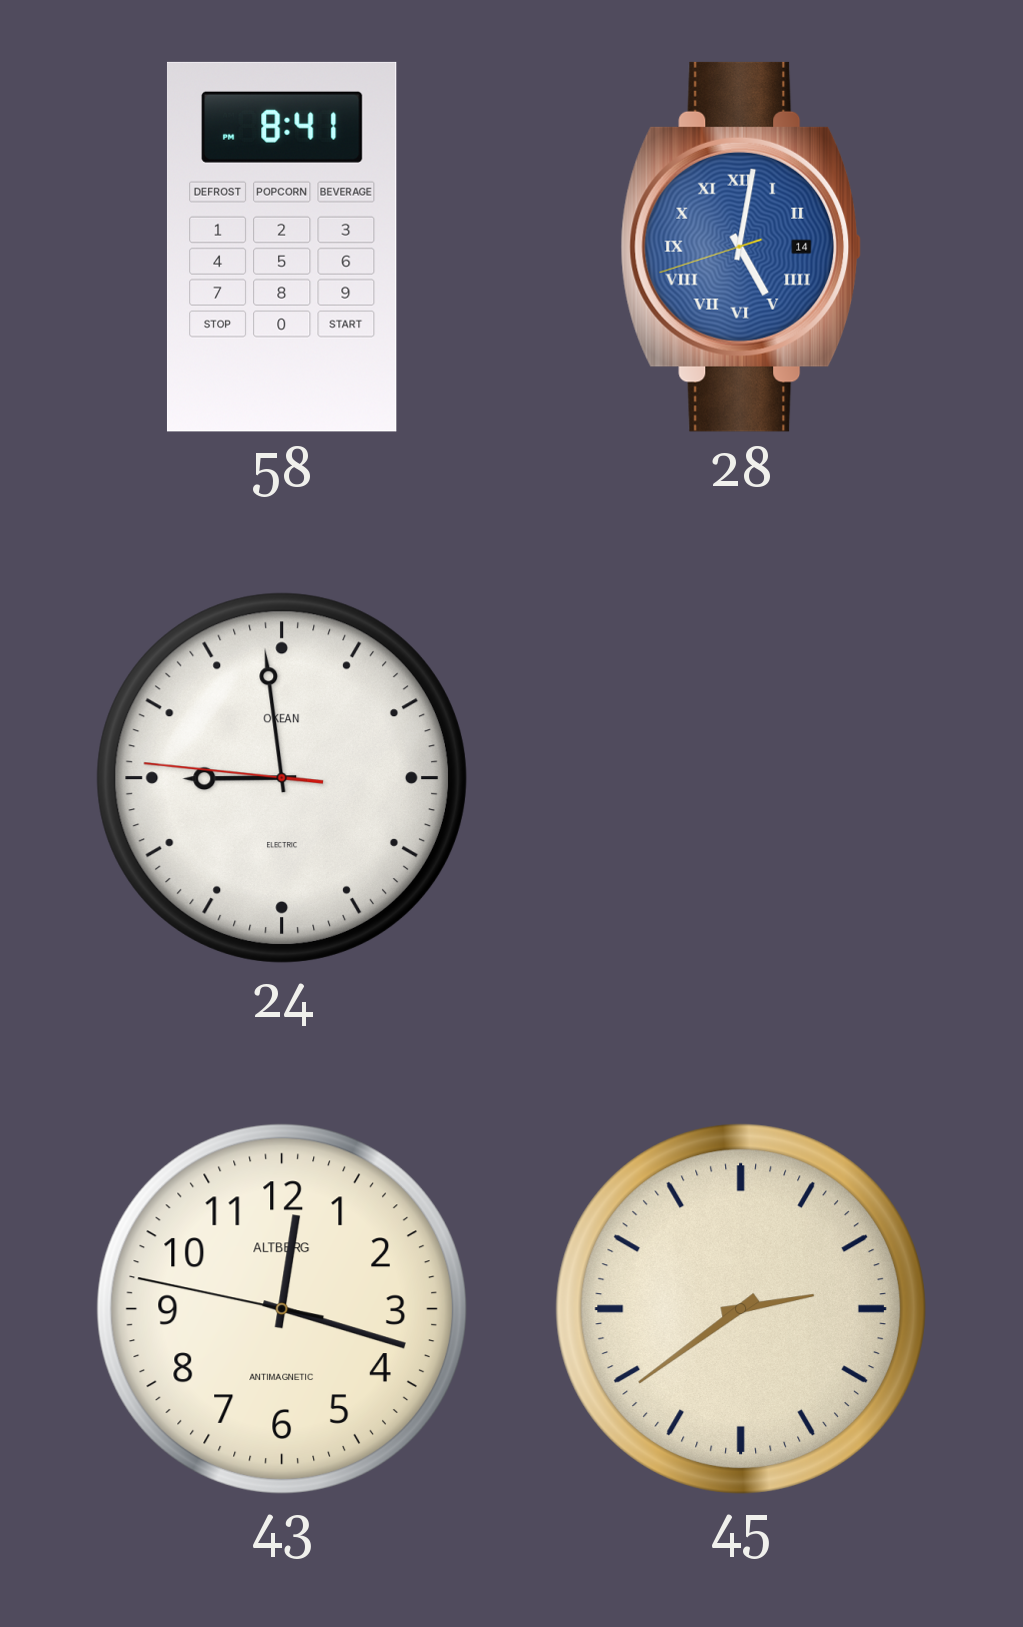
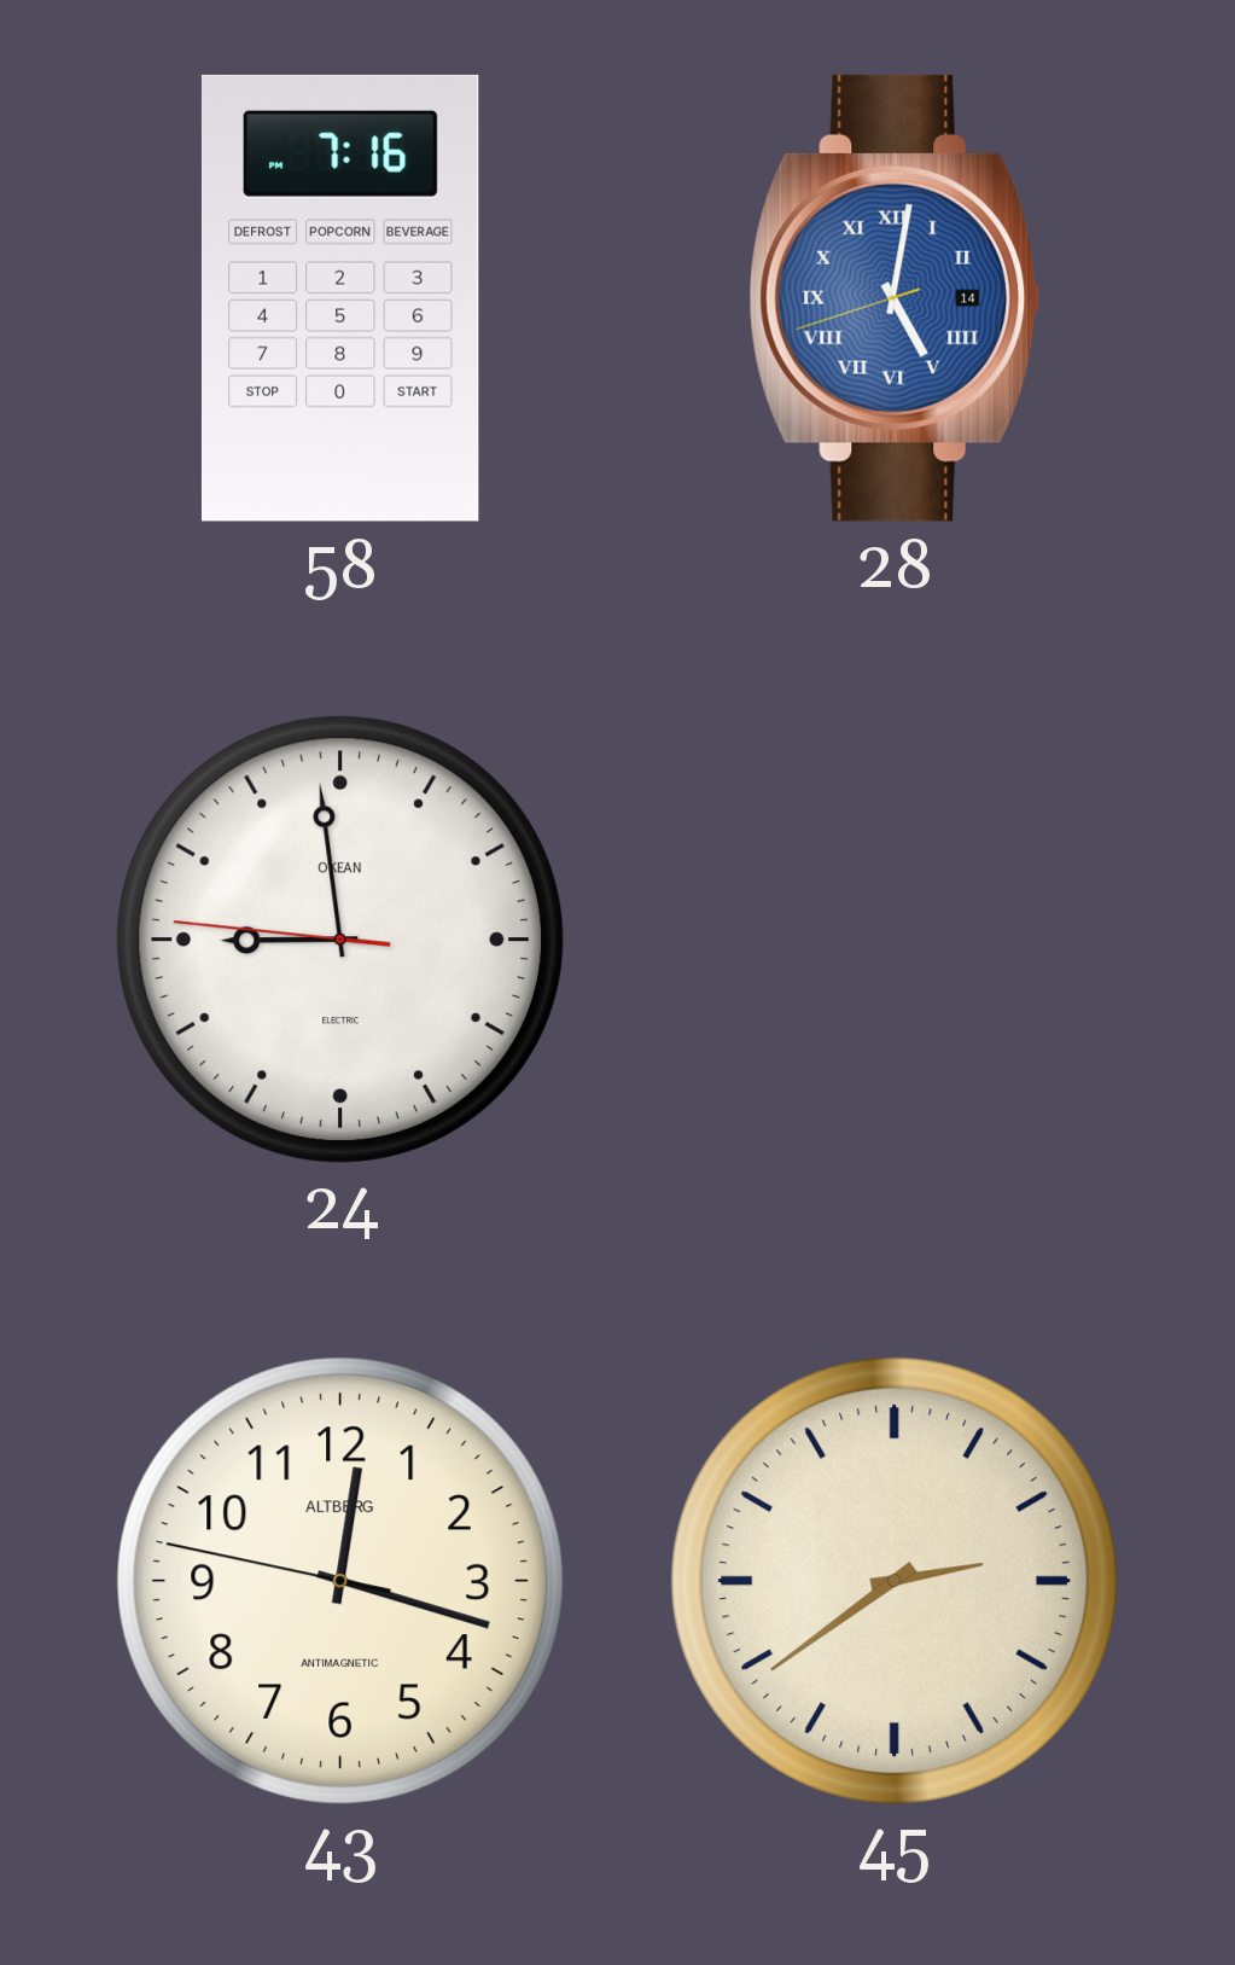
58: 8:41 -> 7:16
